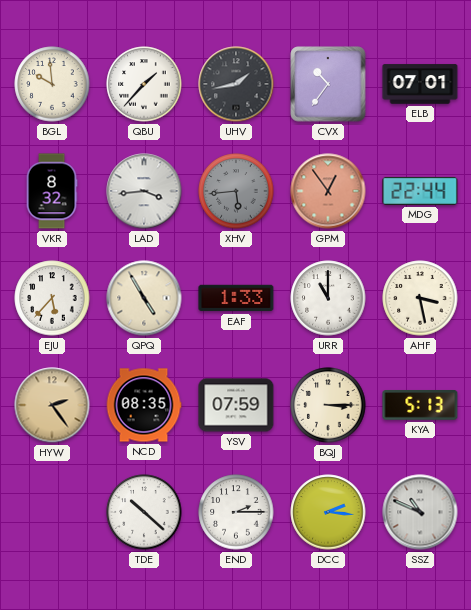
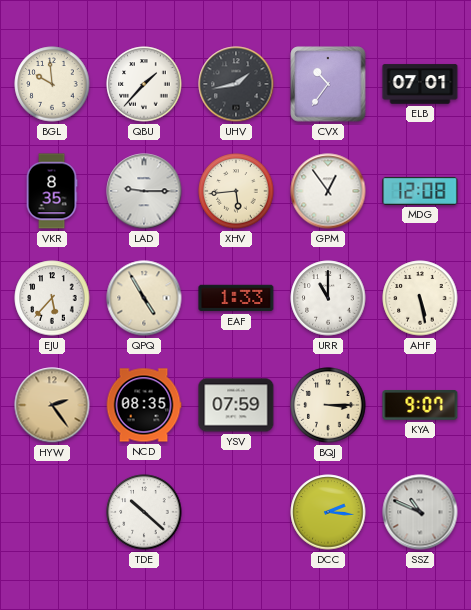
VKR: 8:32 -> 8:35
LAD: 3:44 -> 9:15
XHV dial: grey -> cream
GPM dial: salmon -> white
MDG: 22:44 -> 12:08
AHF: 3:28 -> 5:28
KYA: 5:13 -> 9:07
END: 2:15 -> none
